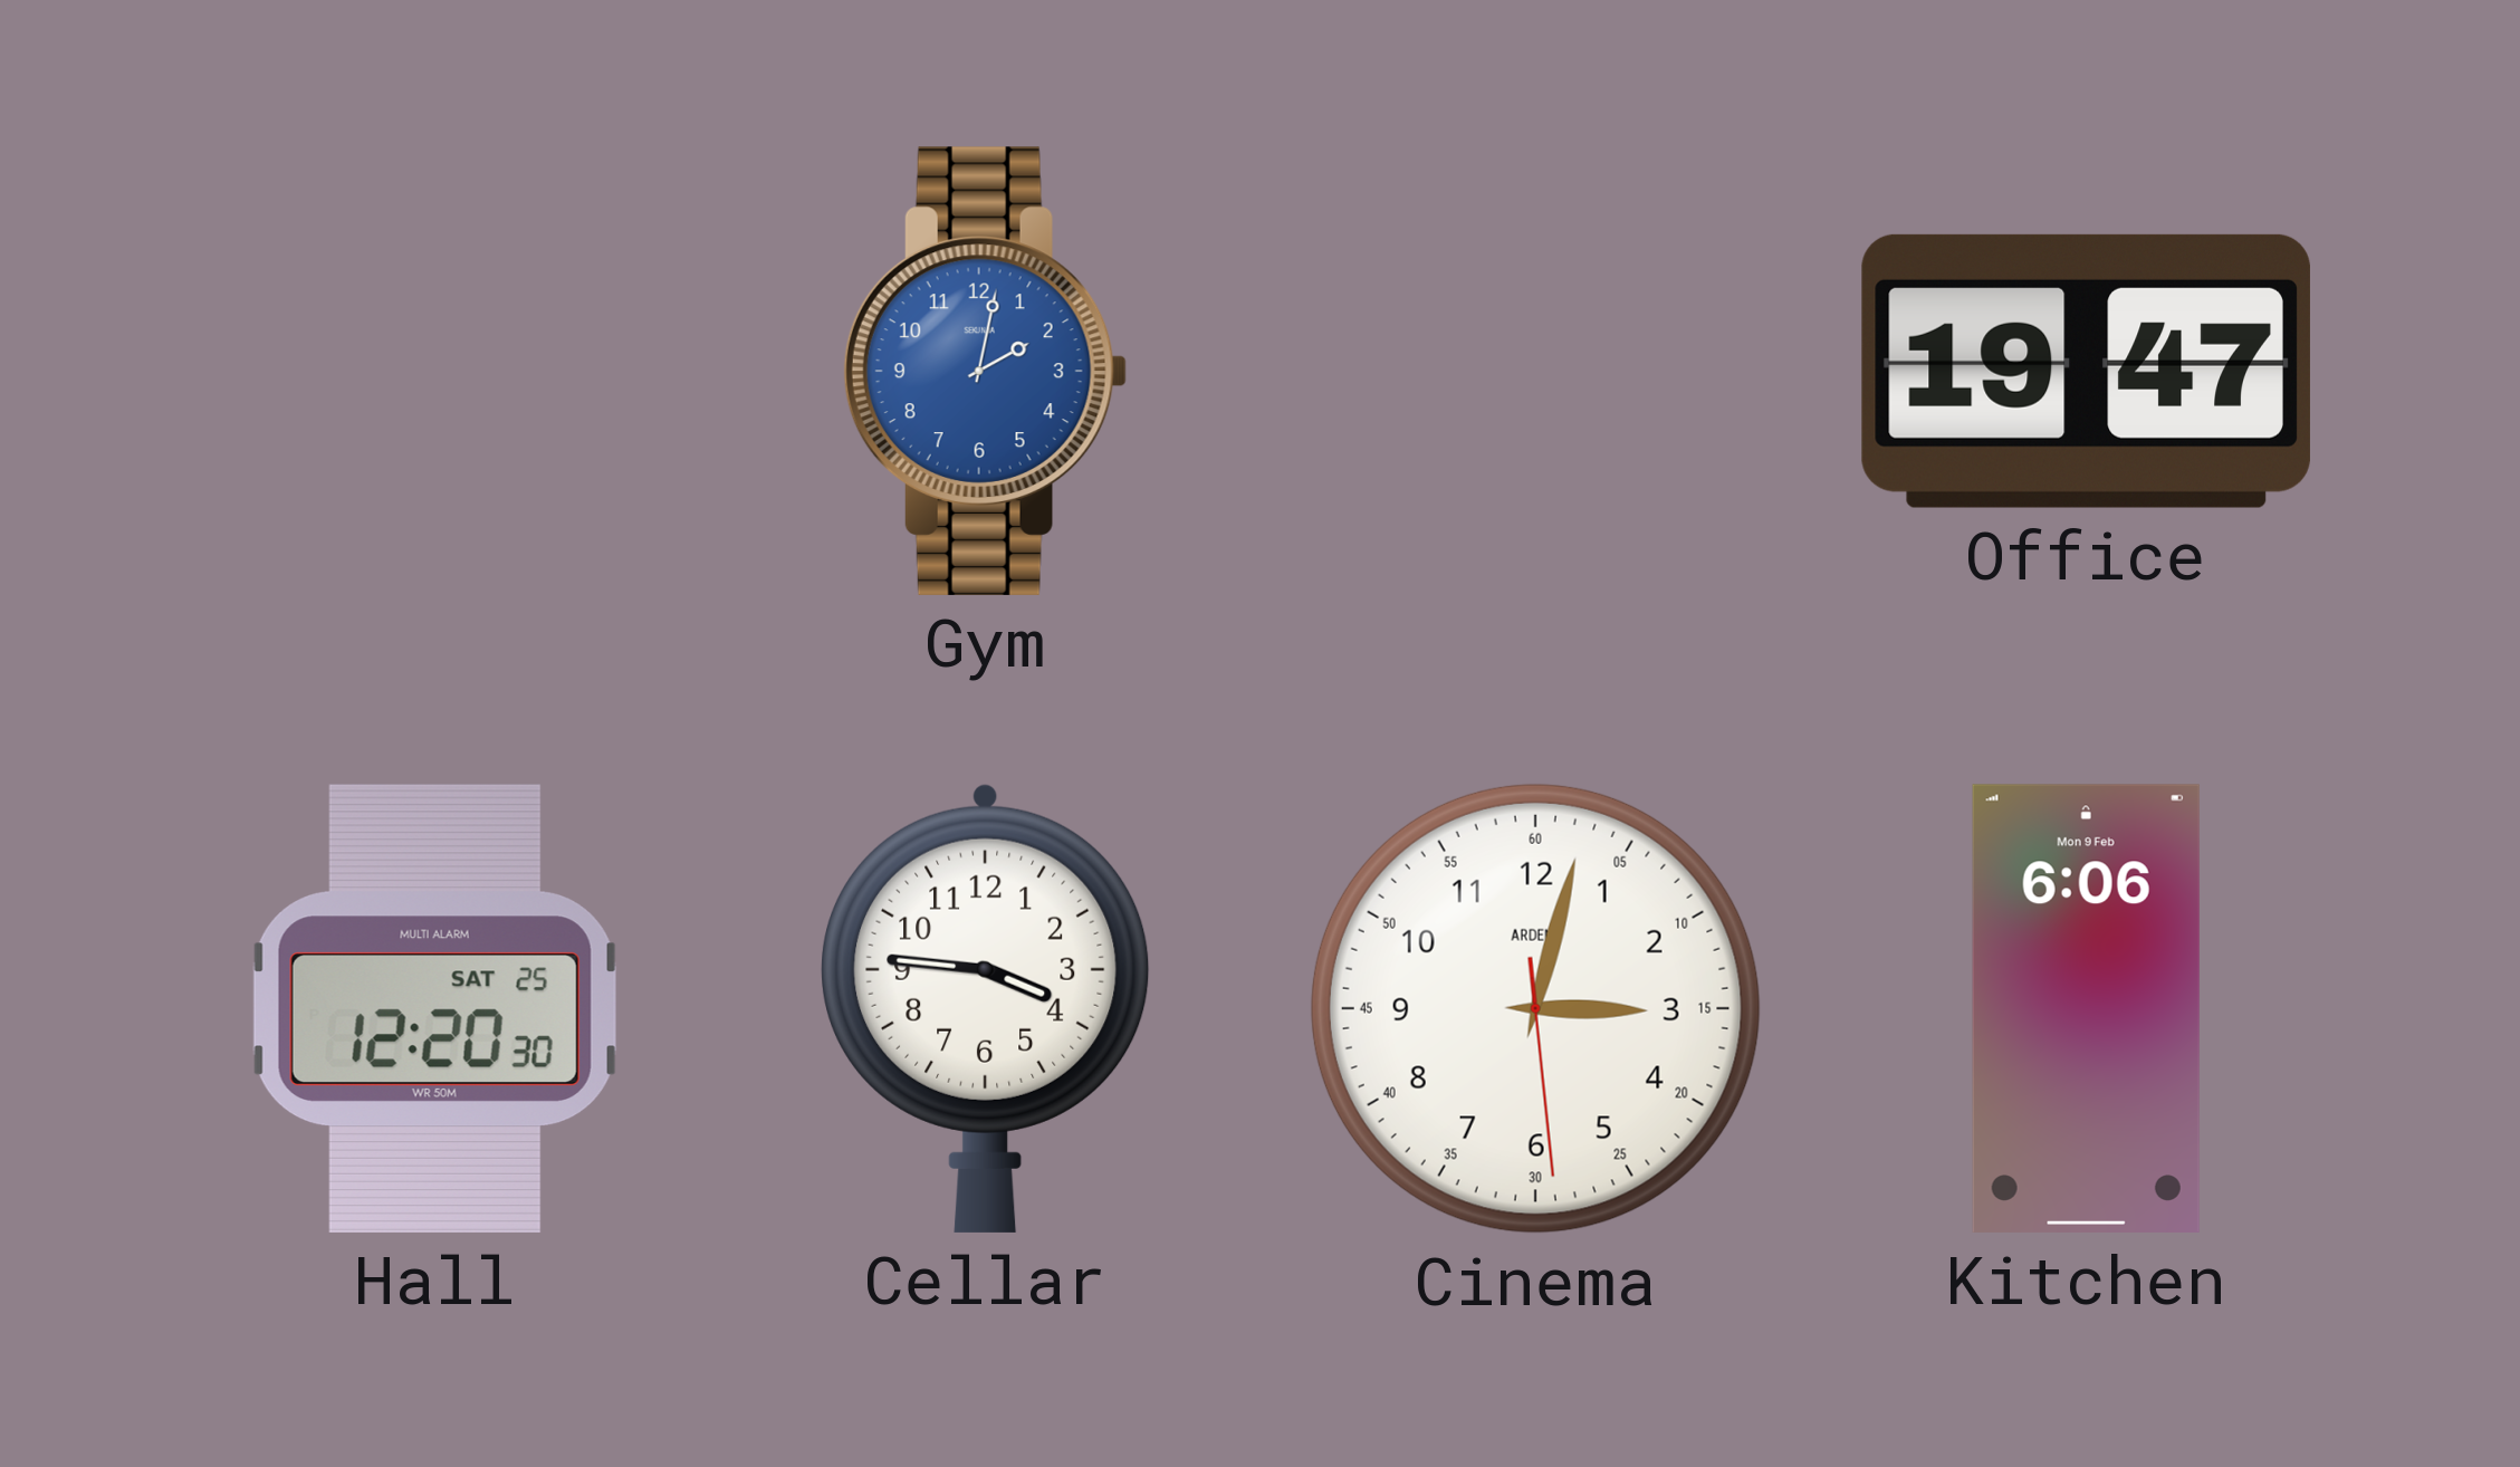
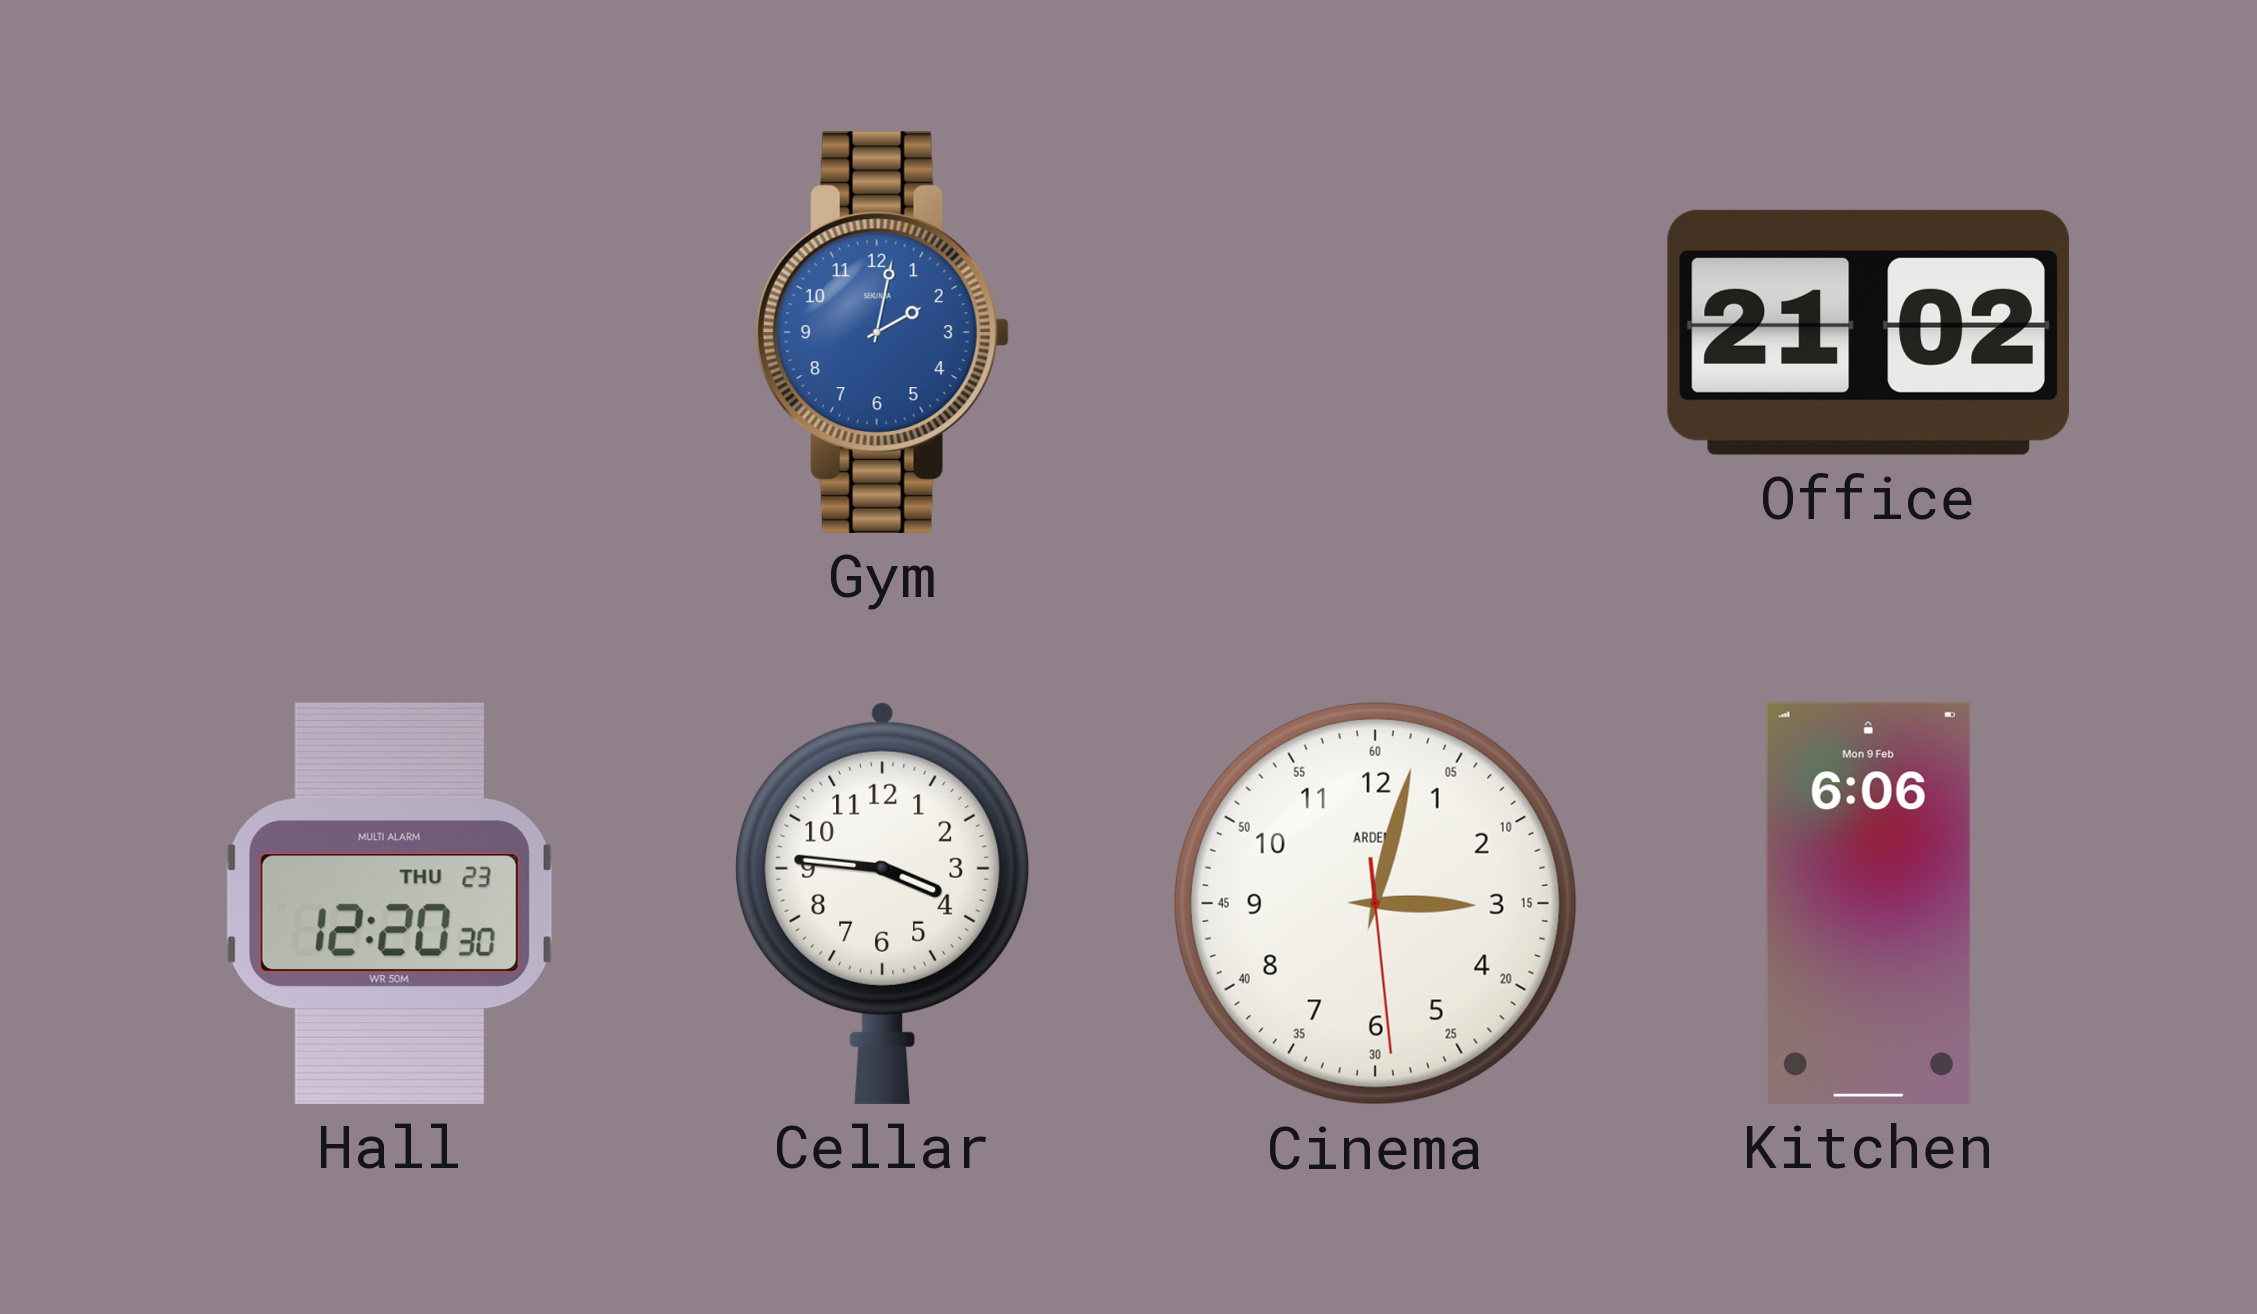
Office: 19:47 -> 21:02
Hall date: SAT 25 -> THU 23
